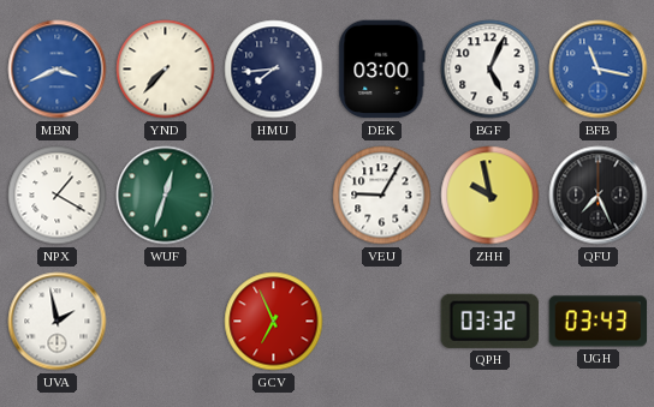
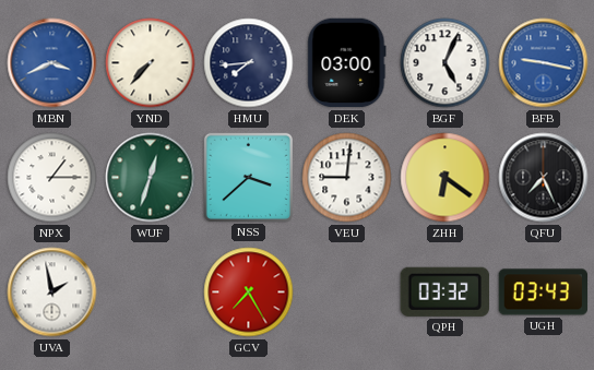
BFB: 11:17 -> 9:17
NPX: 1:20 -> 1:15
NSS: none -> 3:38
VEU: 9:05 -> 9:01
ZHH: 9:58 -> 6:21
GCV: 6:56 -> 7:25
